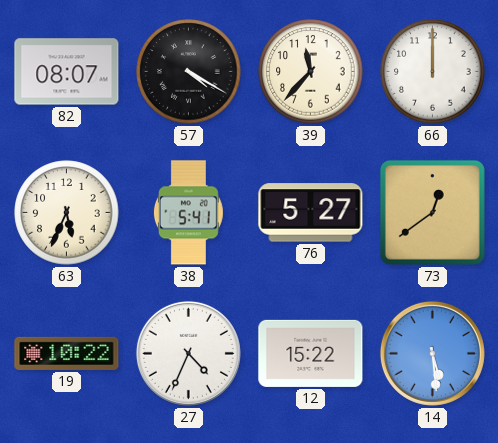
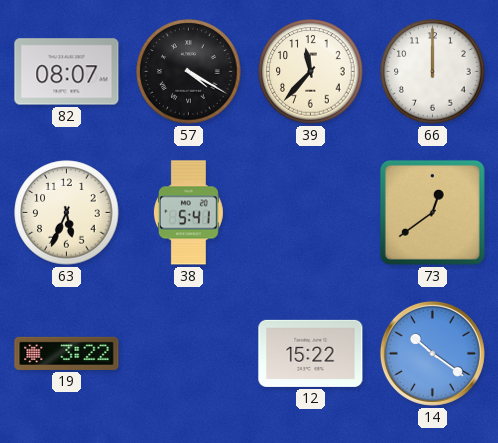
76: 5:27 -> none
19: 10:22 -> 3:22
27: 4:34 -> none
14: 5:29 -> 10:21
